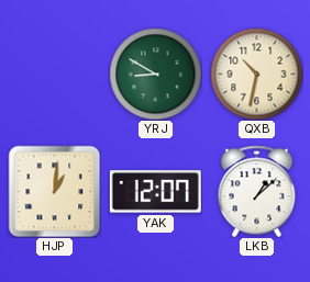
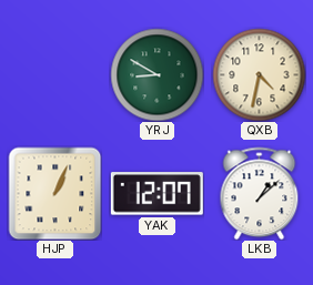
QXB: 10:32 -> 4:32
HJP: 1:01 -> 1:04
